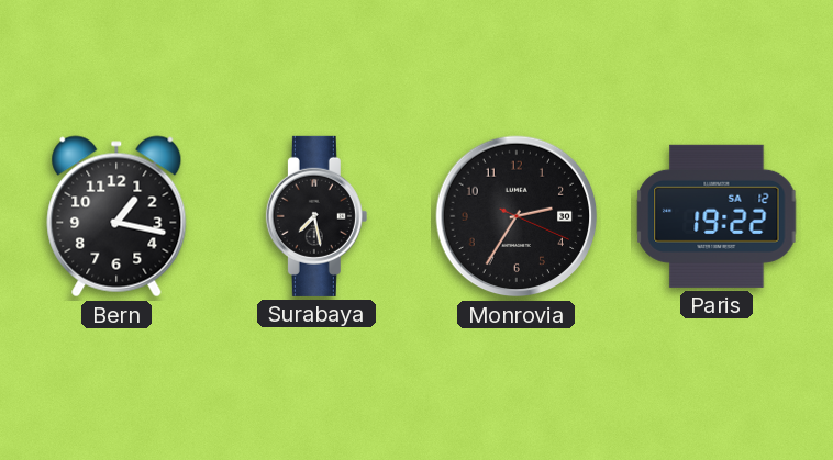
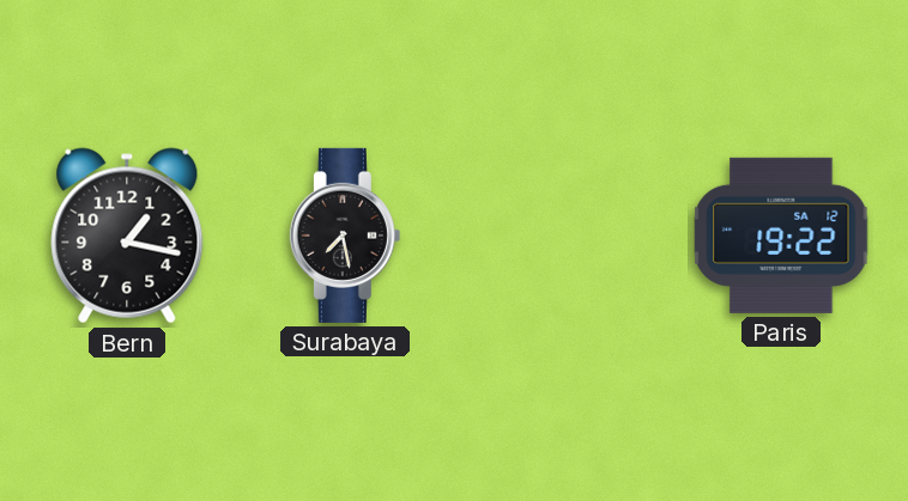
Monrovia: 2:35 -> none
